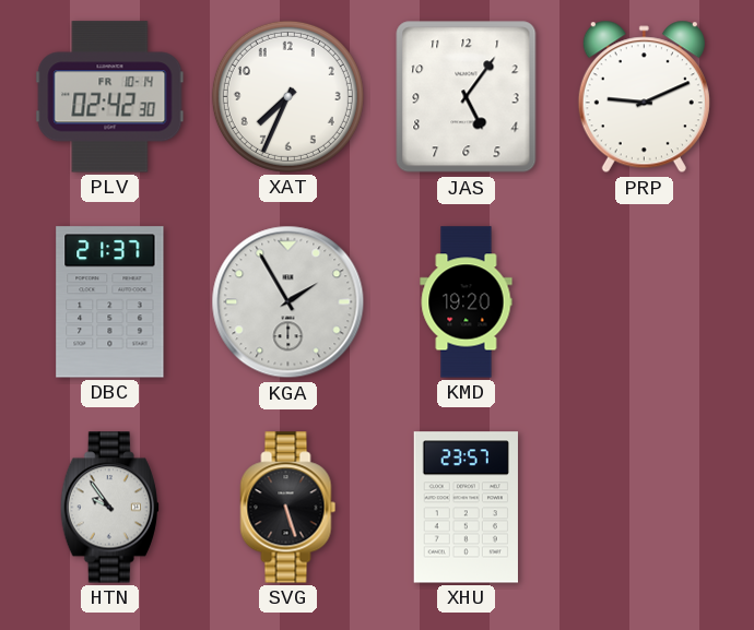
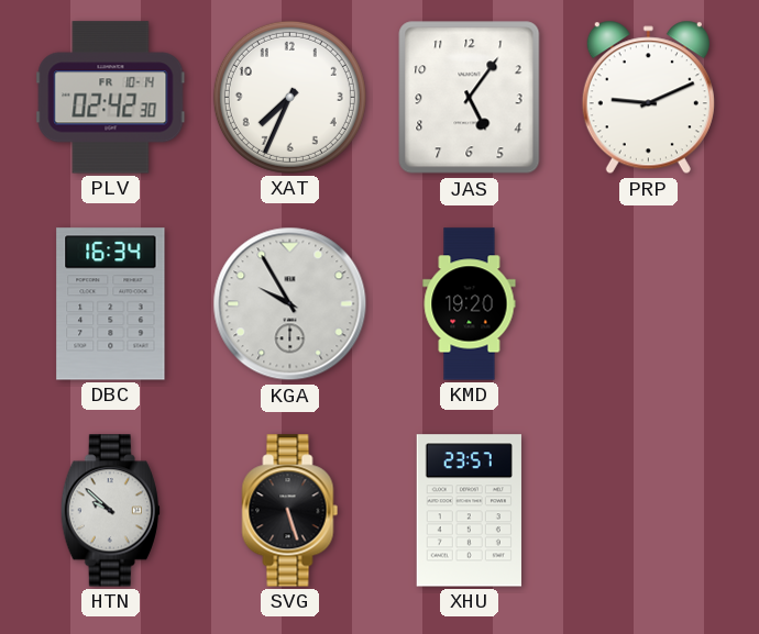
DBC: 21:37 -> 16:34
KGA: 1:55 -> 9:55
HTN: 9:54 -> 9:52
